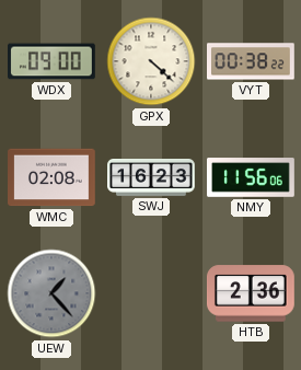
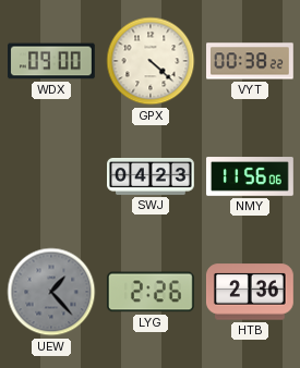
WMC: 02:08 -> none
SWJ: 16:23 -> 04:23
LYG: none -> 2:26
